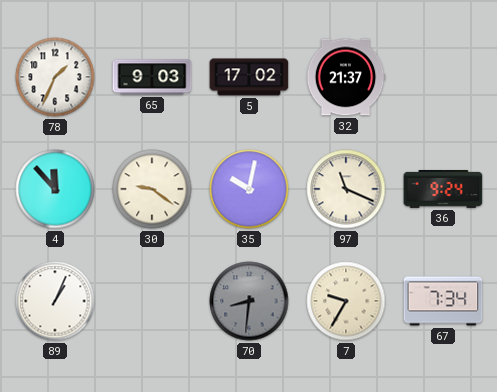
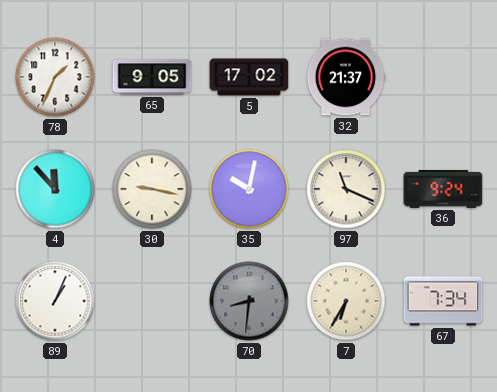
65: 9:03 -> 9:05
30: 9:21 -> 9:17
7: 9:35 -> 6:35
